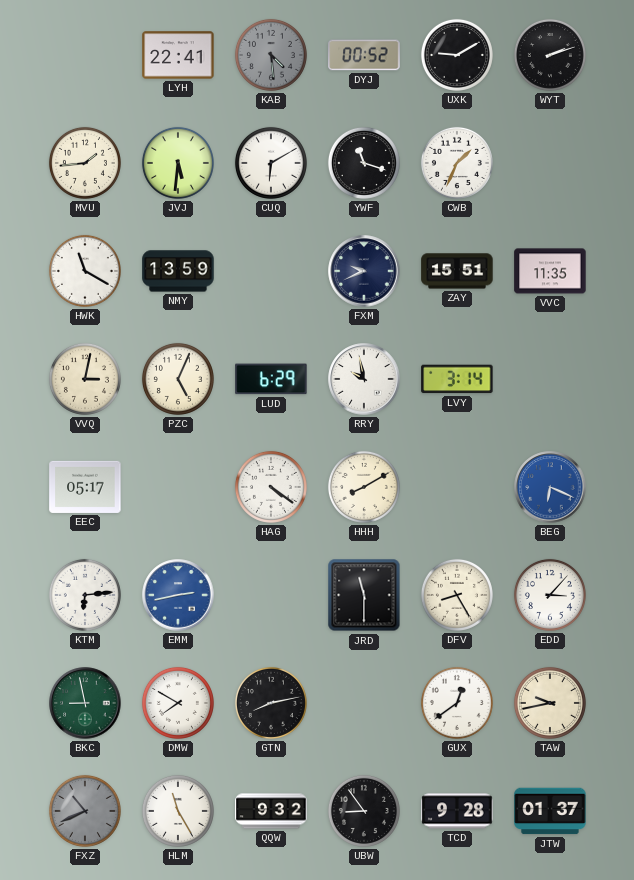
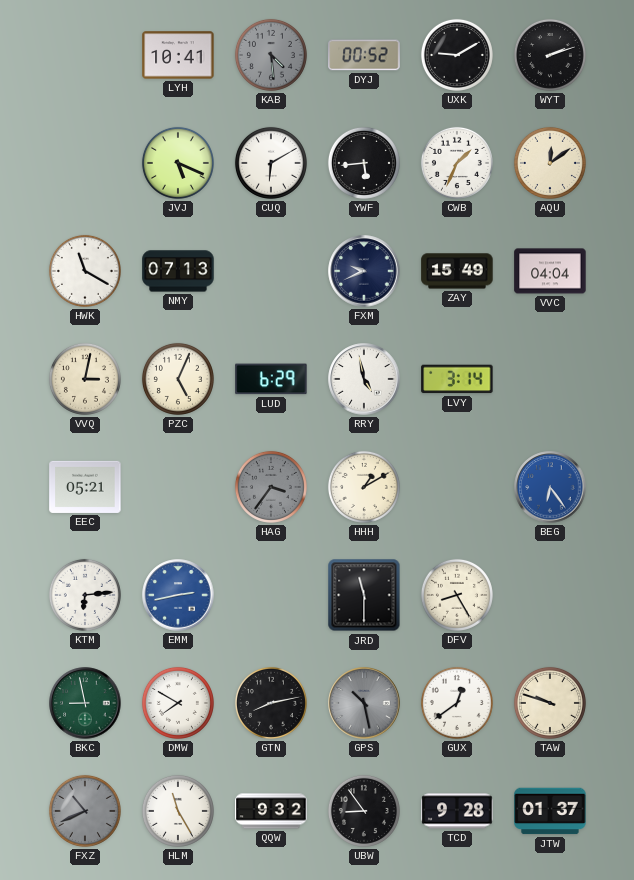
LYH: 22:41 -> 10:41
MVU: 1:44 -> none
JVJ: 5:31 -> 5:19
YWF: 11:18 -> 5:44
AQU: none -> 12:09
NMY: 13:59 -> 07:13
ZAY: 15:51 -> 15:49
VVC: 11:35 -> 04:04
RRY: 9:58 -> 4:58
EEC: 05:17 -> 05:21
HAG: 4:21 -> 3:36
HAG dial: white -> grey
HHH: 8:10 -> 1:10
BEG: 6:19 -> 6:24
EDD: 3:07 -> none
GPS: none -> 10:28
TAW: 9:43 -> 9:48
